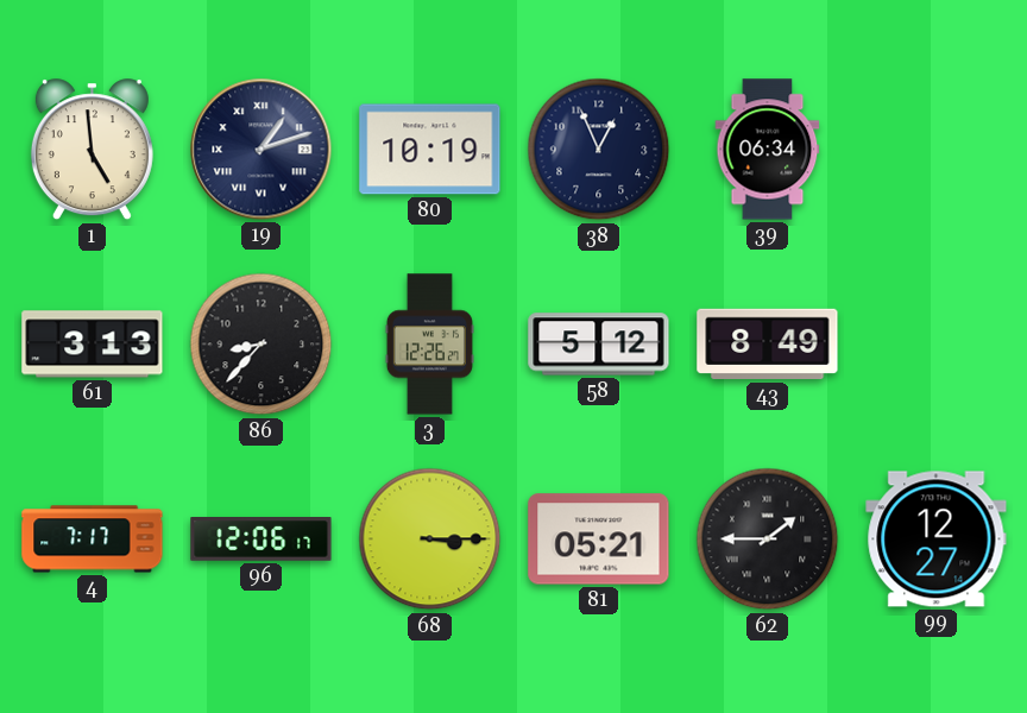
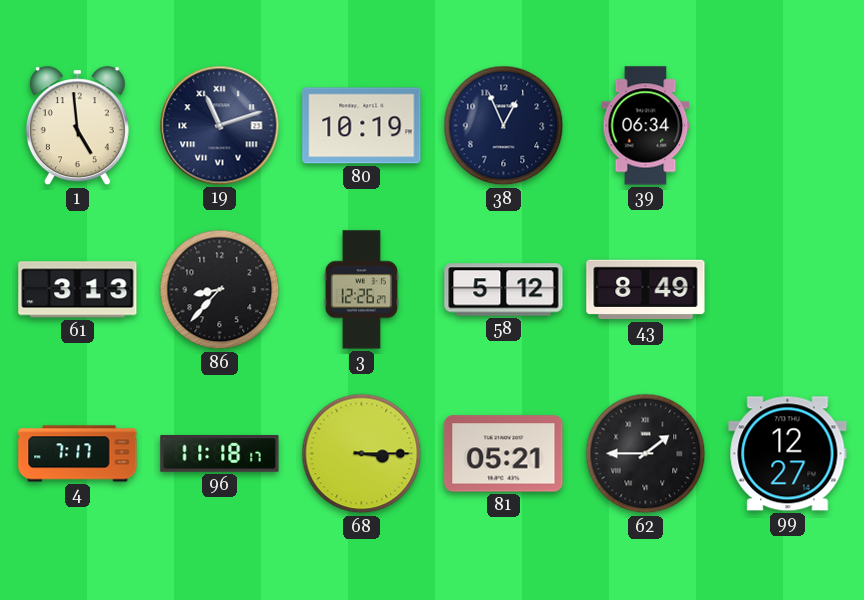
19: 1:12 -> 11:12
96: 12:06 -> 11:18
